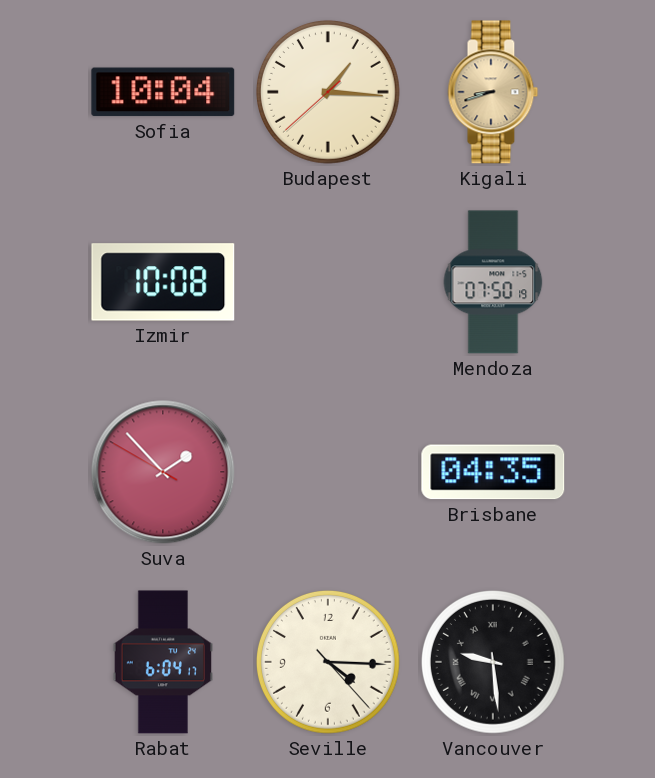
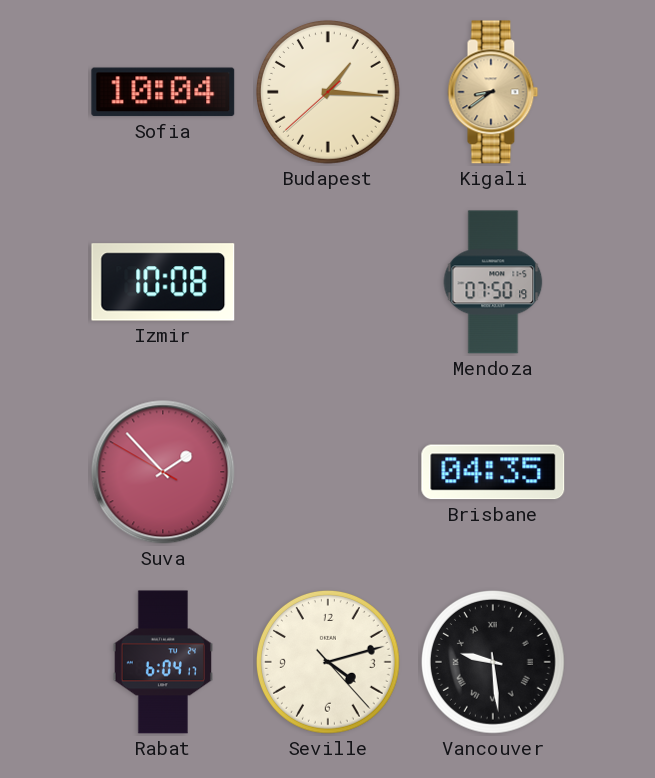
Kigali: 8:42 -> 8:39
Seville: 4:15 -> 4:12
